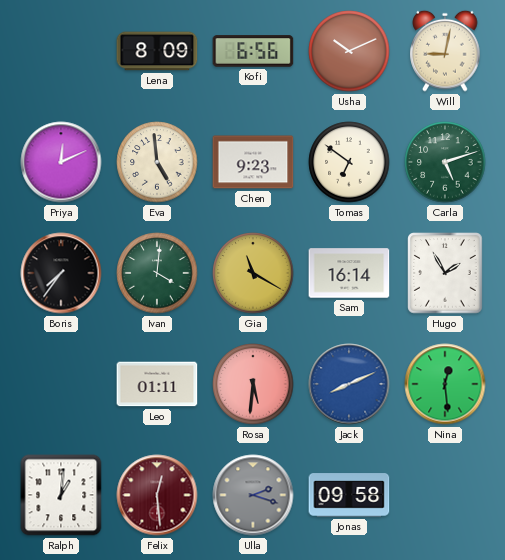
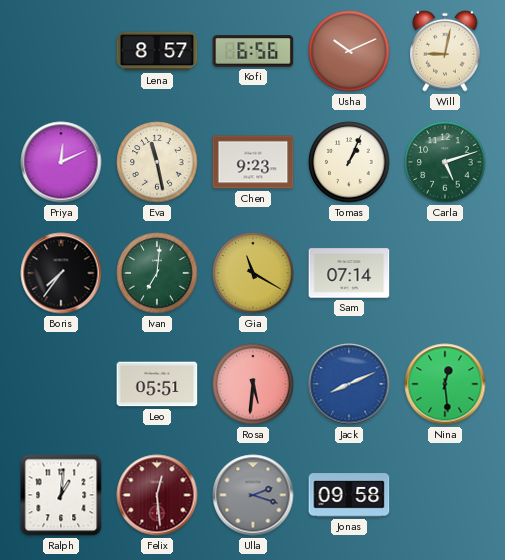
Lena: 8:09 -> 8:57
Eva: 4:59 -> 11:28
Tomas: 6:51 -> 1:04
Ivan: 4:01 -> 7:01
Sam: 16:14 -> 07:14
Hugo: 1:55 -> none
Leo: 01:11 -> 05:51
